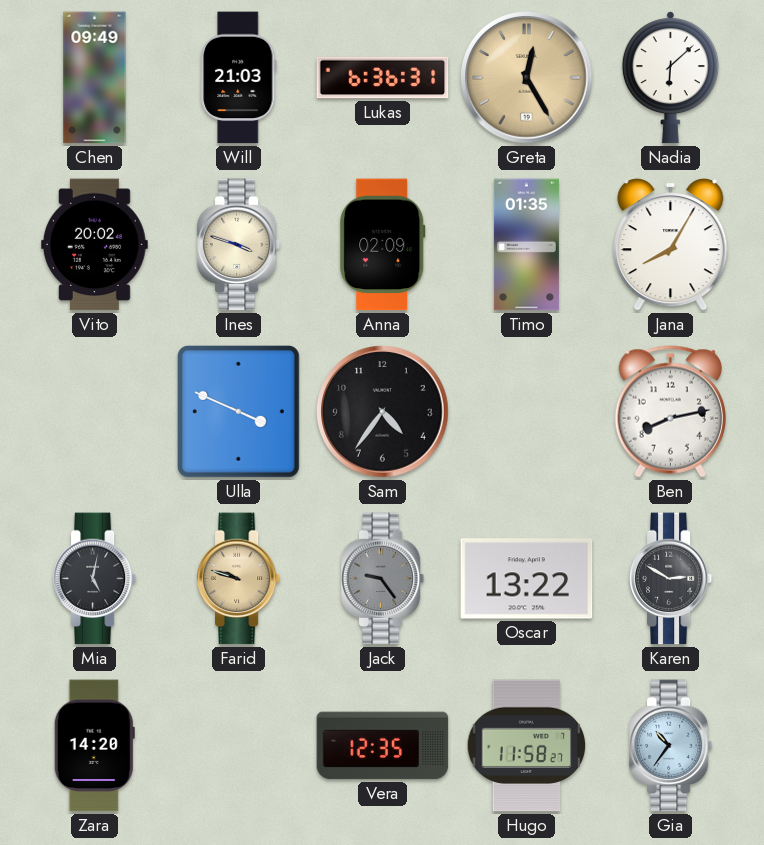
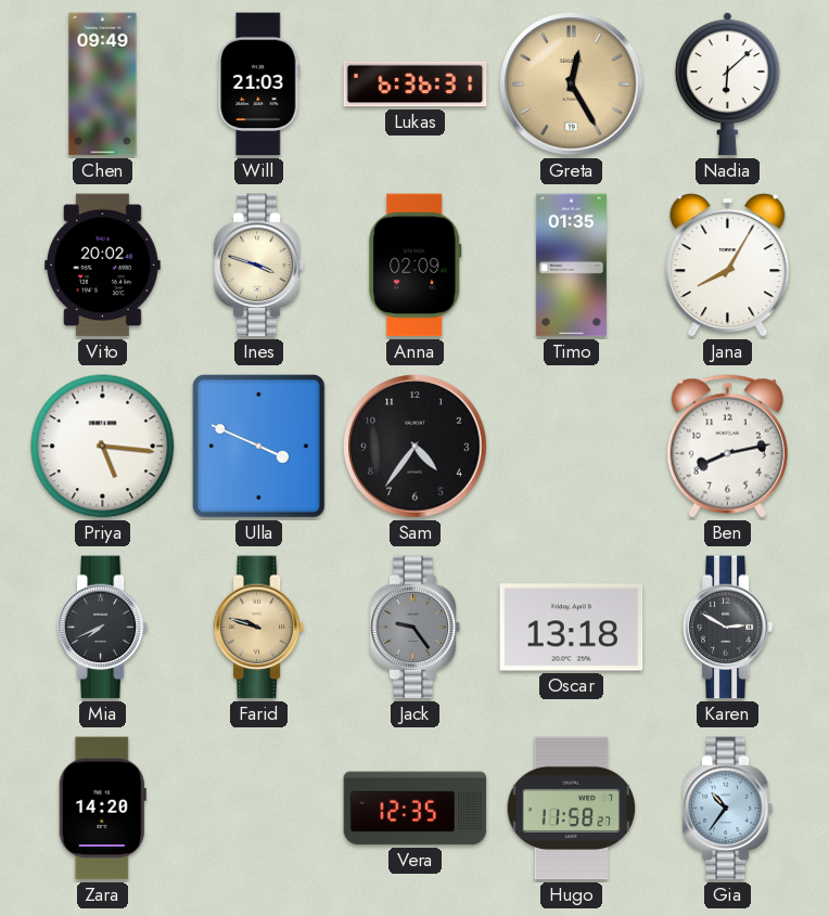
Priya: none -> 5:16
Mia: 5:02 -> 7:41
Oscar: 13:22 -> 13:18
